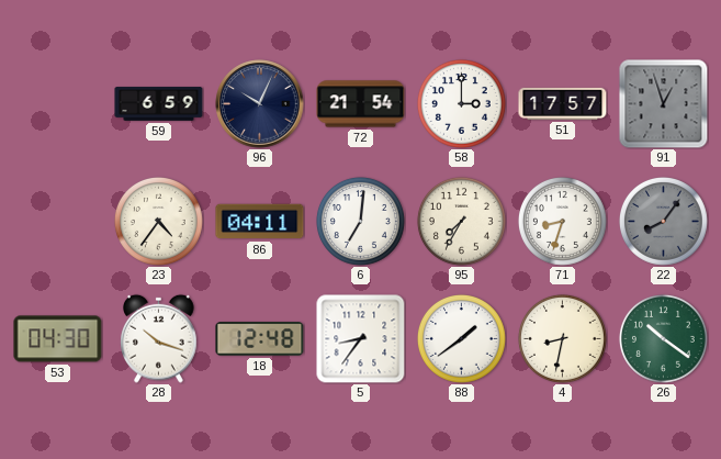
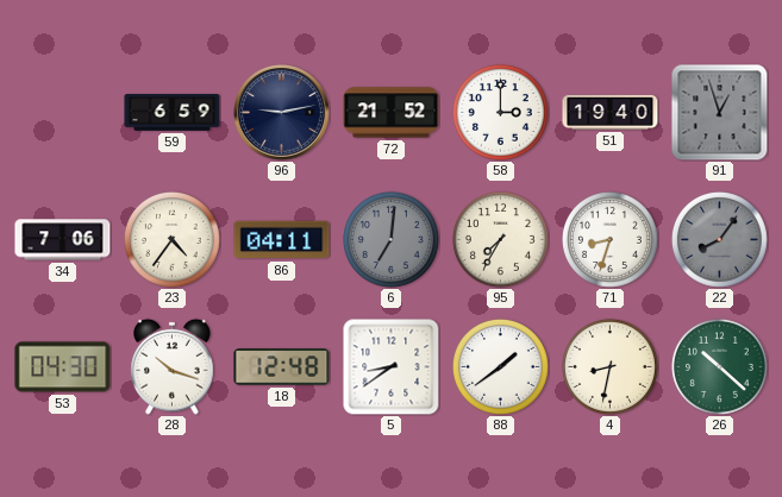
96: 10:04 -> 9:13
72: 21:54 -> 21:52
51: 17:57 -> 19:40
34: none -> 7:06
6 dial: white -> grey
5: 8:36 -> 8:39
26: 10:21 -> 10:22
